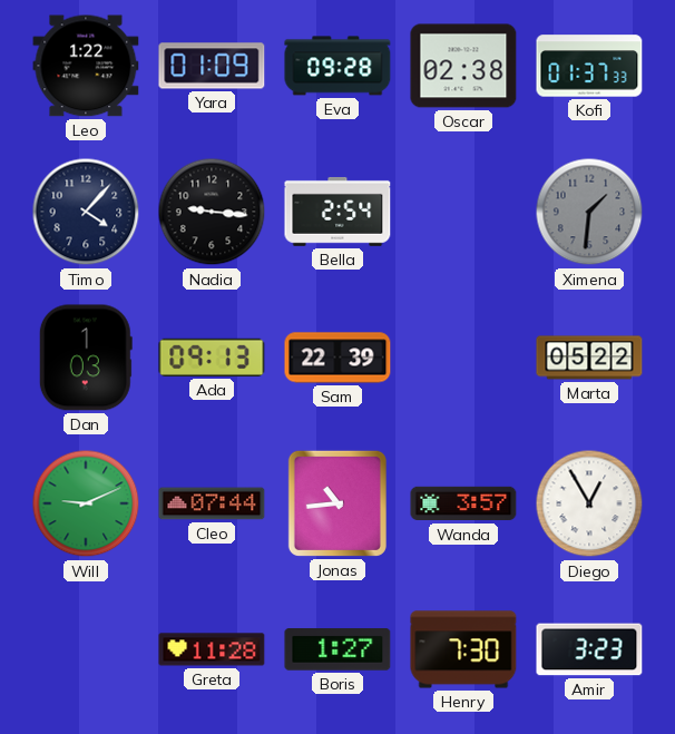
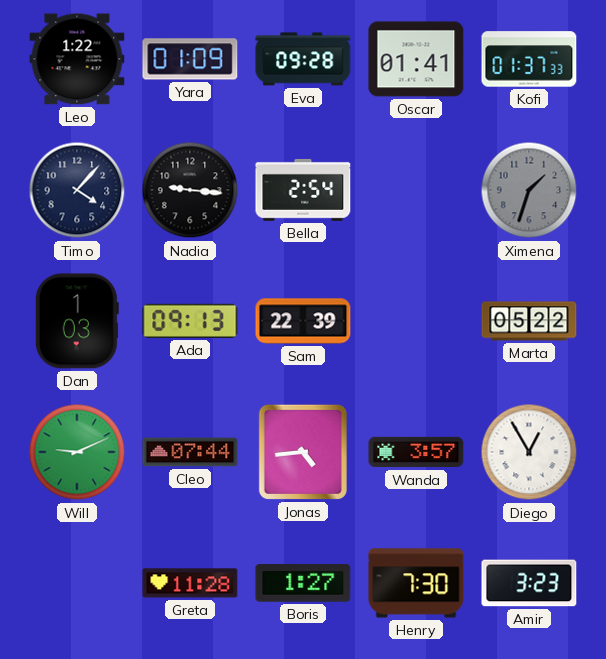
Oscar: 02:38 -> 01:41
Ximena: 1:31 -> 1:33
Jonas: 10:44 -> 4:44
